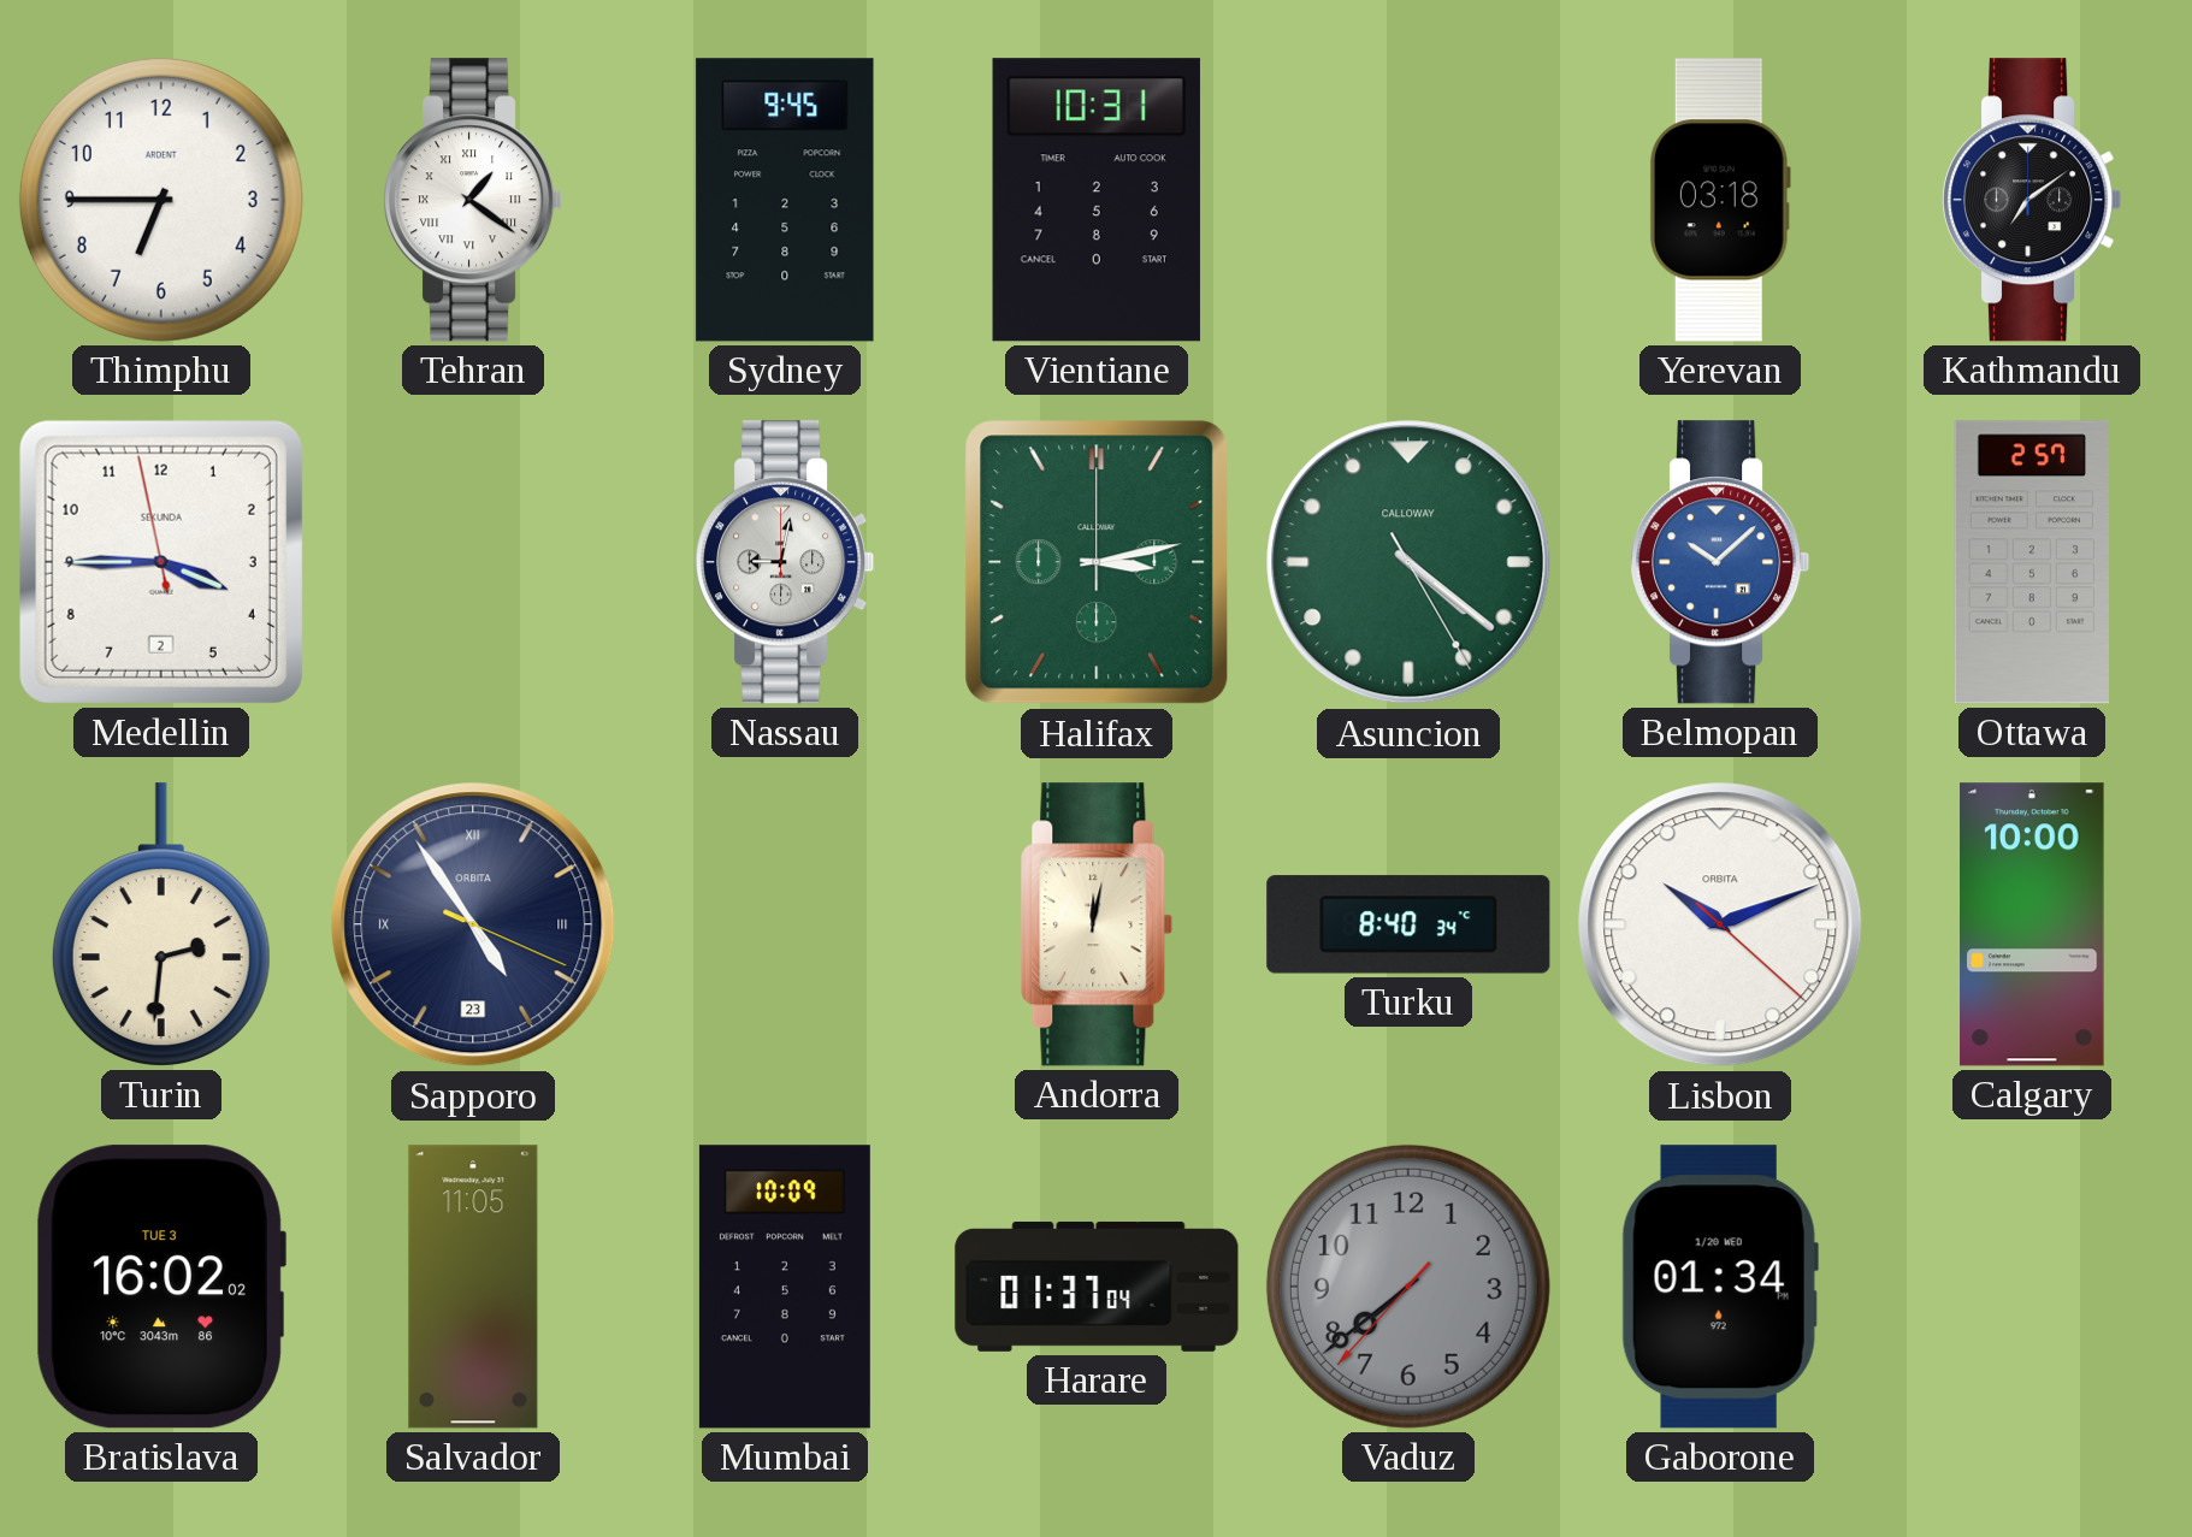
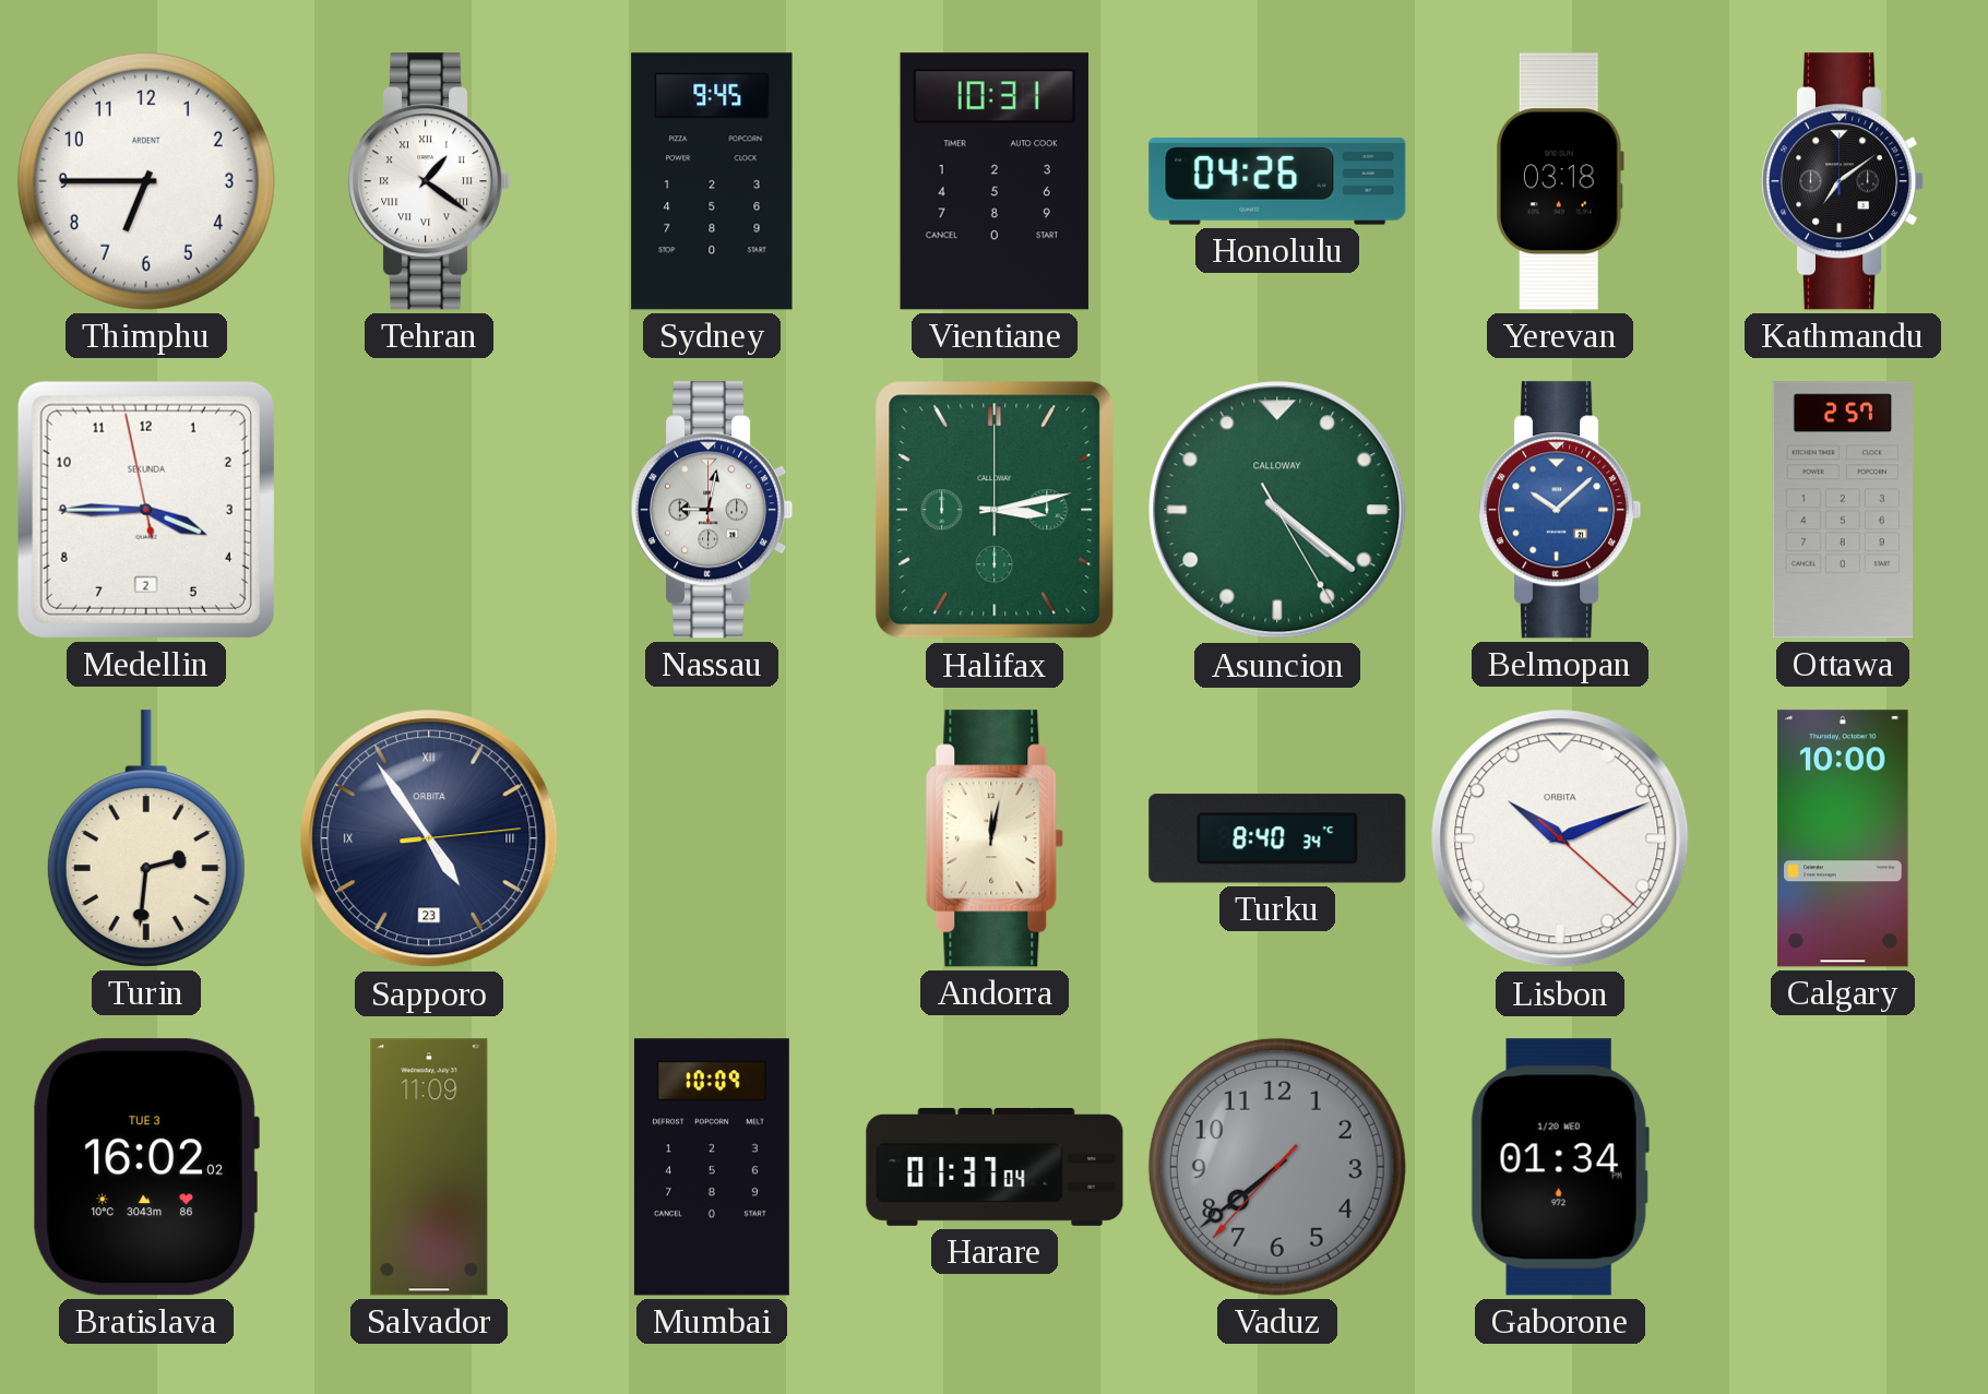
Honolulu: none -> 04:26
Sapporo: 4:54:19 -> 4:54:14
Salvador: 11:05 -> 11:09
